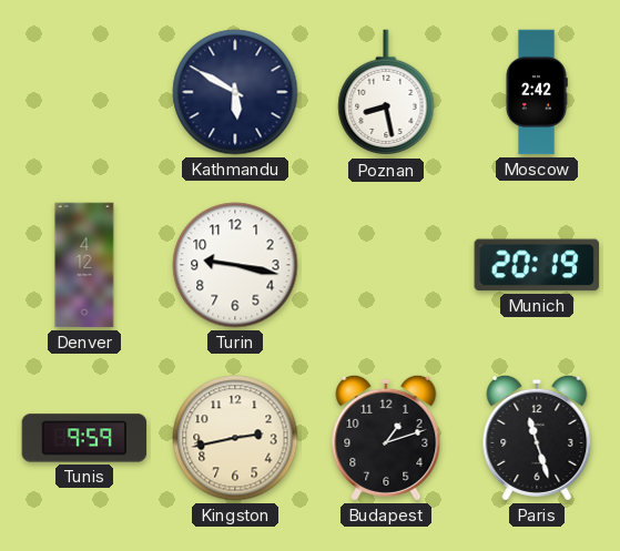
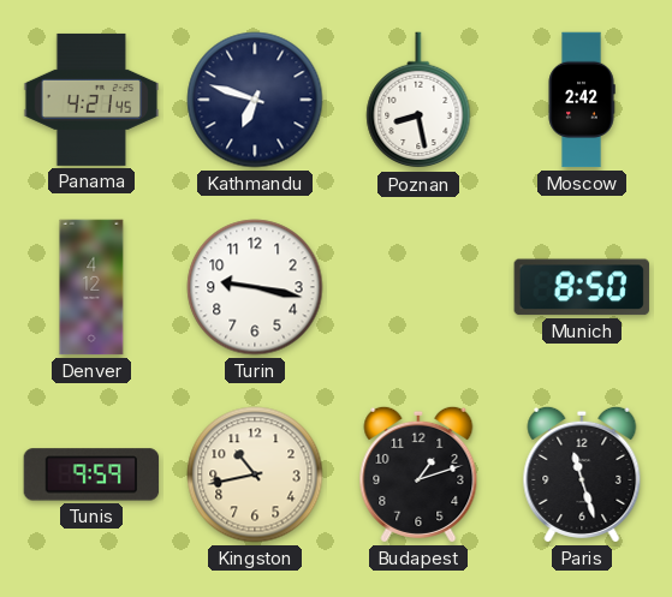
Panama: none -> 4:21
Kathmandu: 5:50 -> 6:48
Munich: 20:19 -> 8:50
Kingston: 2:43 -> 10:43
